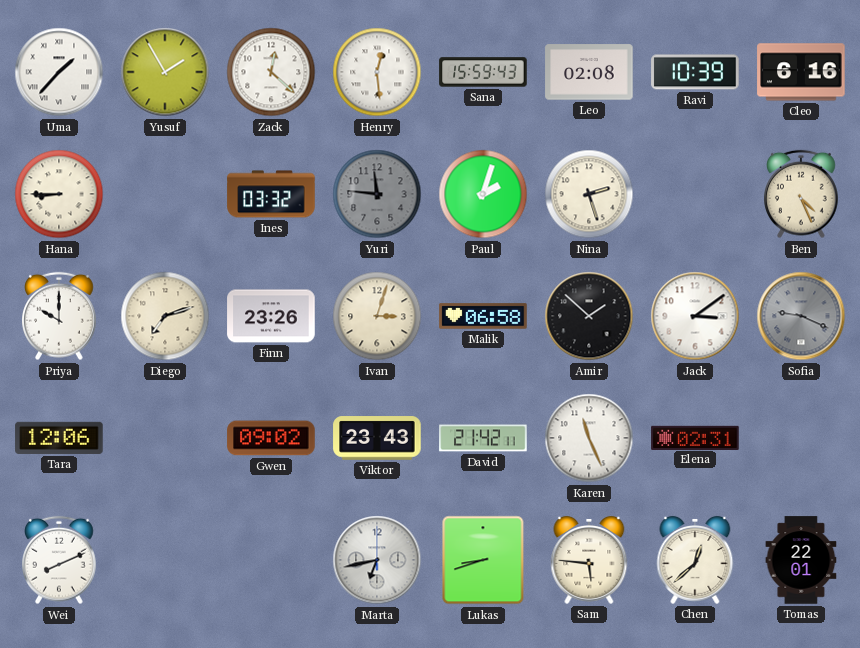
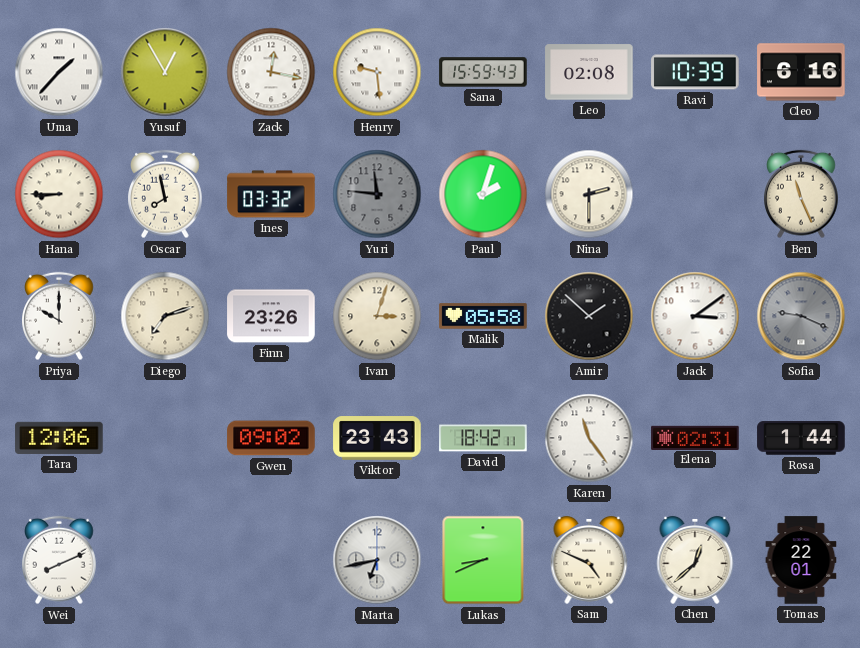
Yusuf: 1:55 -> 12:55
Zack: 12:22 -> 12:17
Henry: 12:29 -> 9:29
Oscar: none -> 7:58
Nina: 2:27 -> 2:30
Ben: 4:26 -> 11:26
Malik: 06:58 -> 05:58
David: 21:42 -> 18:42
Karen: 11:26 -> 11:24
Rosa: none -> 1:44
Lukas: 8:42 -> 8:41
Sam: 5:46 -> 4:49
